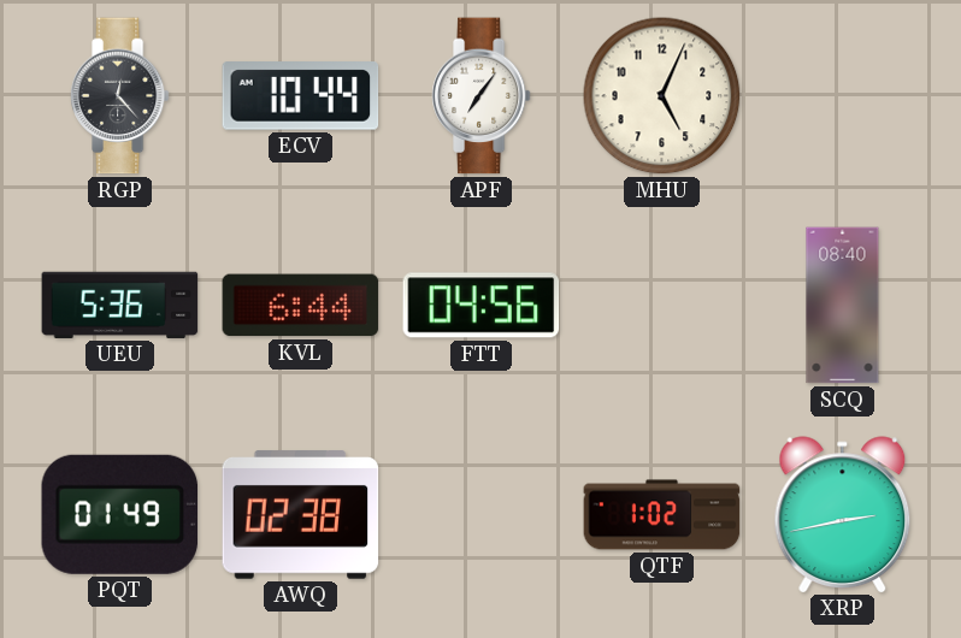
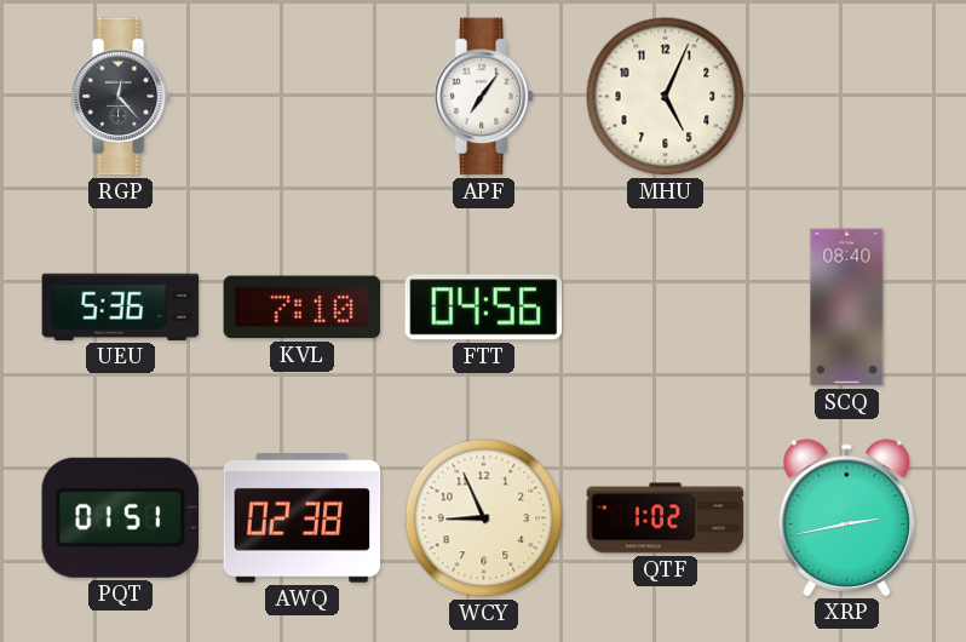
ECV: 10:44 -> none
KVL: 6:44 -> 7:10
PQT: 01:49 -> 01:51
WCY: none -> 8:56
